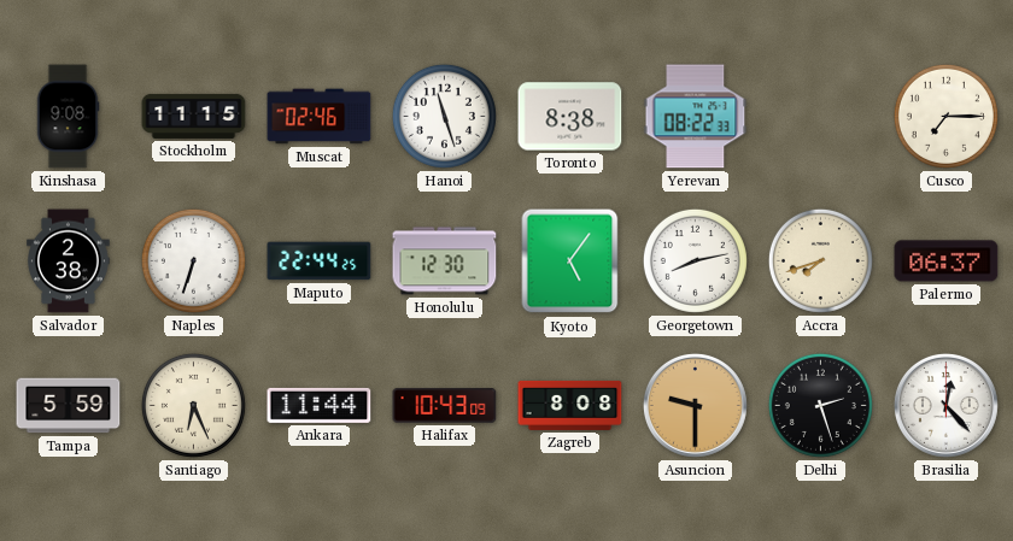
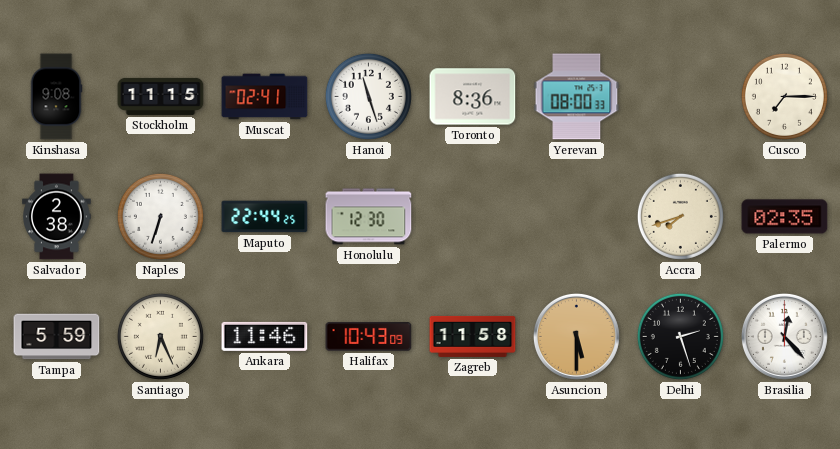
Muscat: 02:46 -> 02:41
Toronto: 8:38 -> 8:36
Yerevan: 08:22 -> 08:00
Kyoto: 5:06 -> none
Georgetown: 8:13 -> none
Palermo: 06:37 -> 02:35
Ankara: 11:44 -> 11:46
Zagreb: 8:08 -> 11:58
Asuncion: 9:30 -> 5:30
